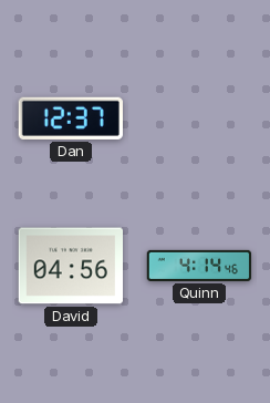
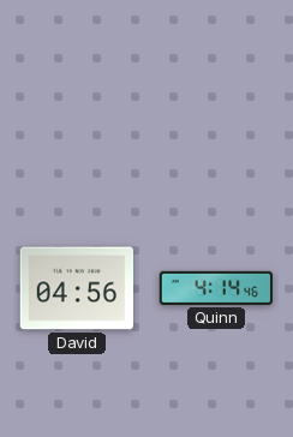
Dan: 12:37 -> none
